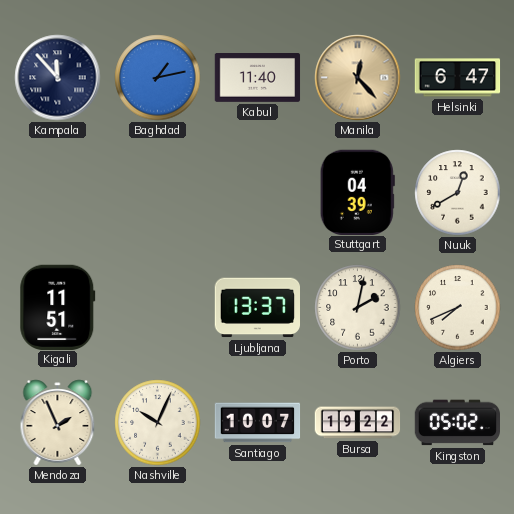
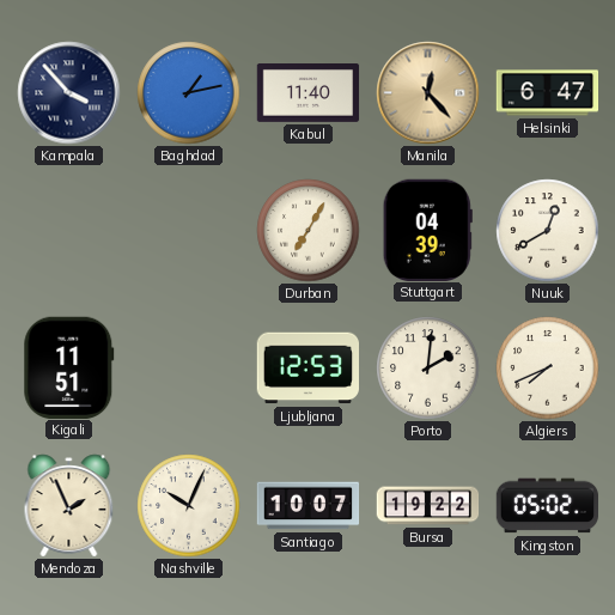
Kampala: 11:53 -> 3:53
Durban: none -> 7:05
Ljubljana: 13:37 -> 12:53
Porto: 2:02 -> 2:01
